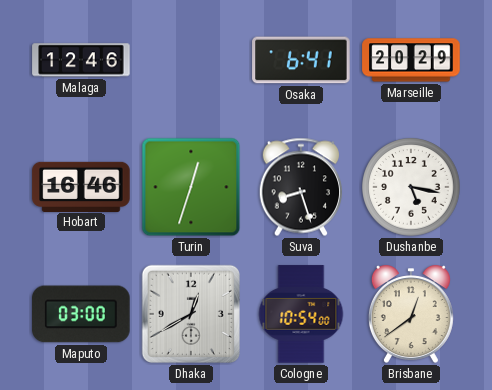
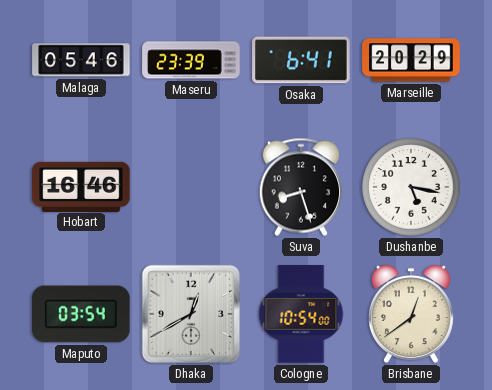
Malaga: 12:46 -> 05:46
Maseru: none -> 23:39
Turin: 12:33 -> none
Maputo: 03:00 -> 03:54
